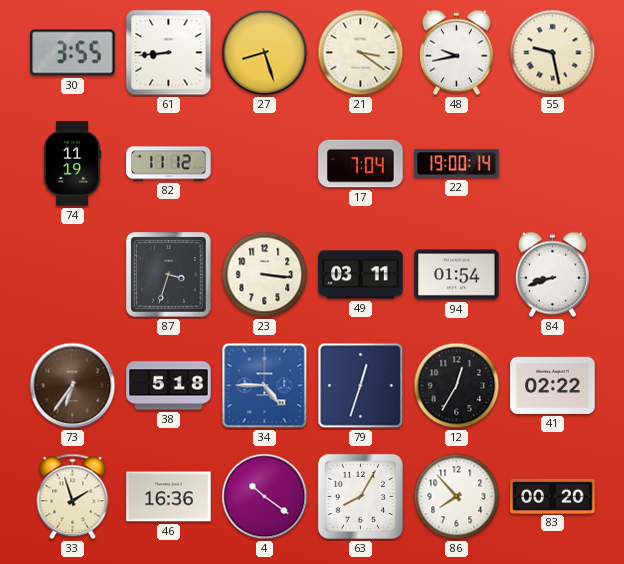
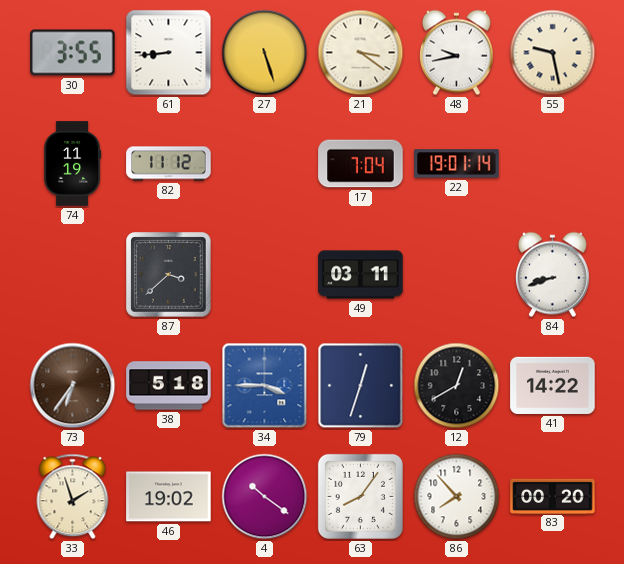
27: 8:27 -> 5:27
22: 19:00 -> 19:01
87: 3:33 -> 3:38
23: 3:16 -> none
94: 01:54 -> none
34: 4:45 -> 3:45
12: 12:35 -> 12:40
41: 02:22 -> 14:22
46: 16:36 -> 19:02
63: 8:05 -> 8:06
